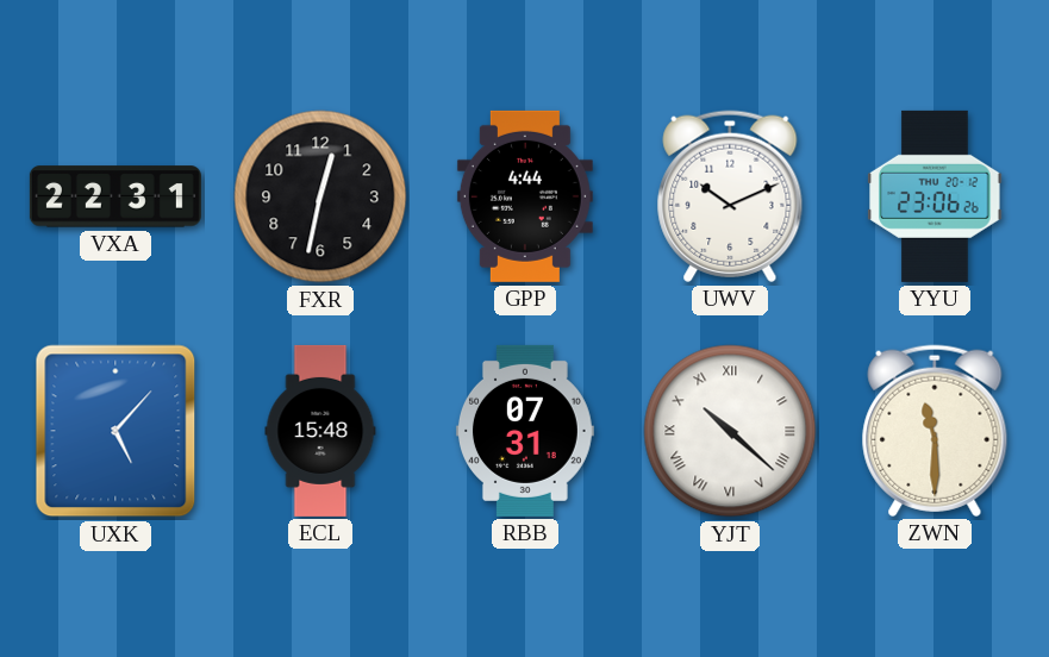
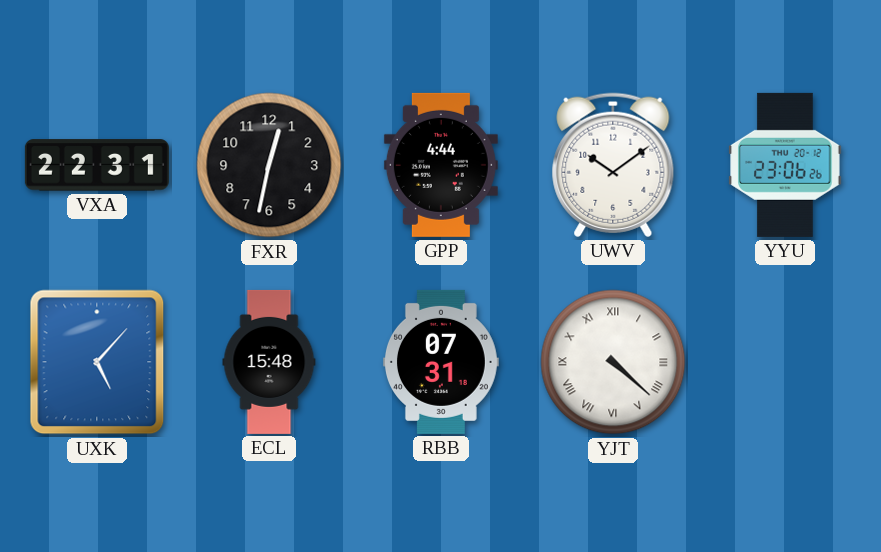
UWV: 10:11 -> 10:09
YJT: 10:22 -> 4:22
ZWN: 11:30 -> none
